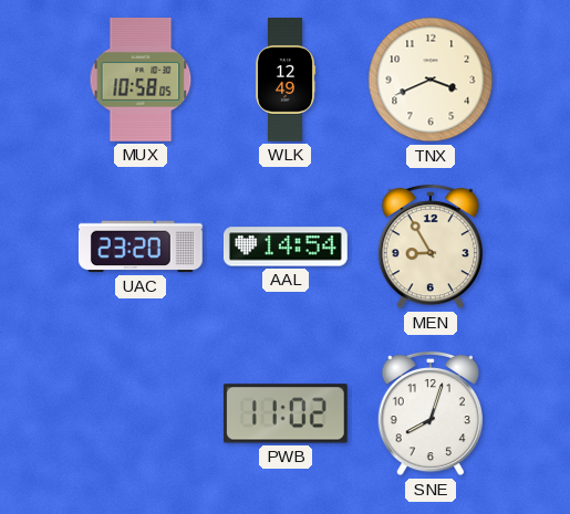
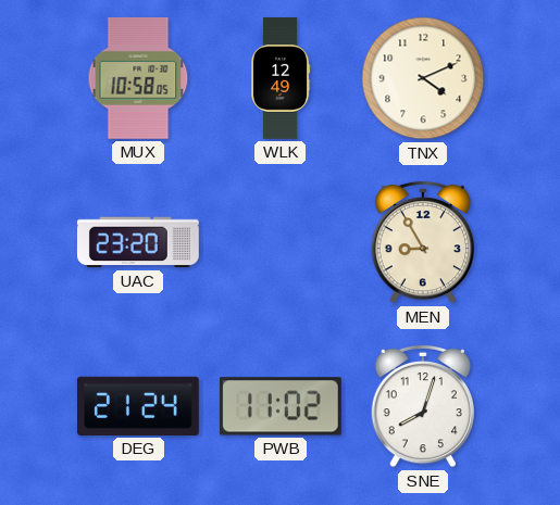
TNX: 3:41 -> 4:11
AAL: 14:54 -> none
DEG: none -> 21:24
